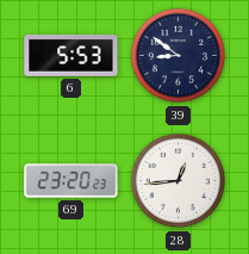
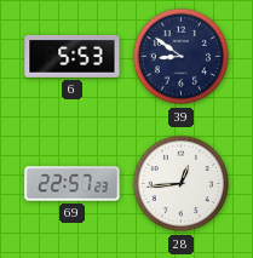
69: 23:20 -> 22:57
